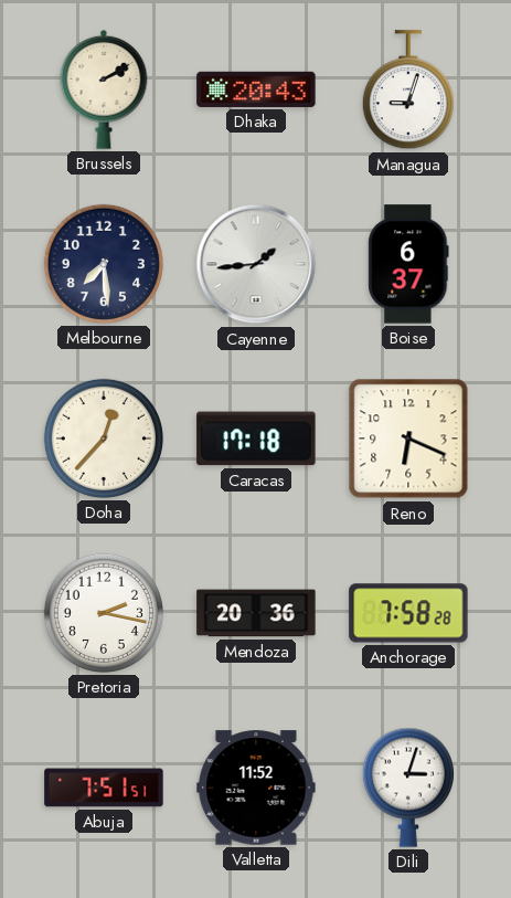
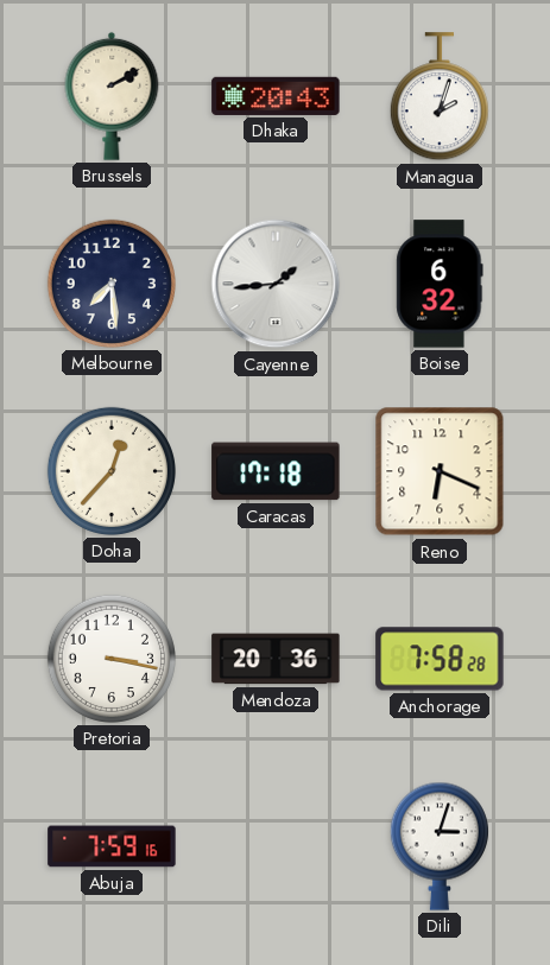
Managua: 9:03 -> 2:03
Boise: 6:37 -> 6:32
Pretoria: 2:17 -> 3:17
Abuja: 7:51 -> 7:59
Valletta: 11:52 -> none
